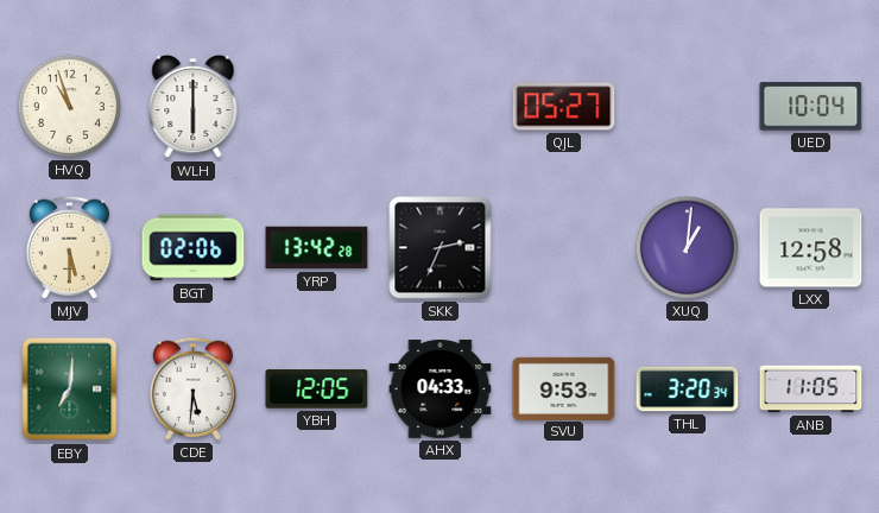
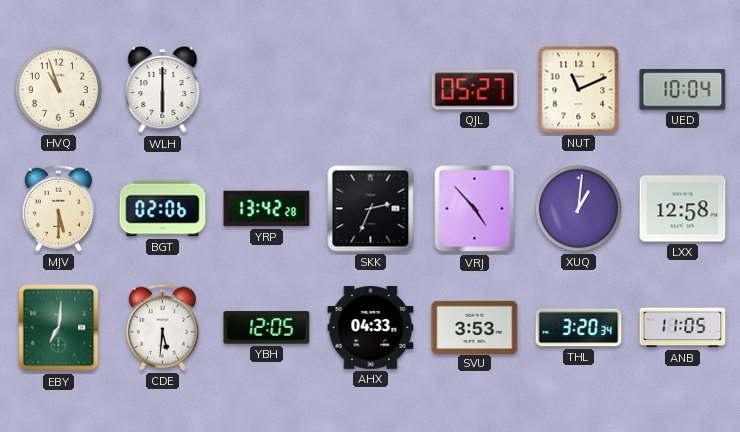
NUT: none -> 11:11
VRJ: none -> 4:53
SVU: 9:53 -> 3:53
